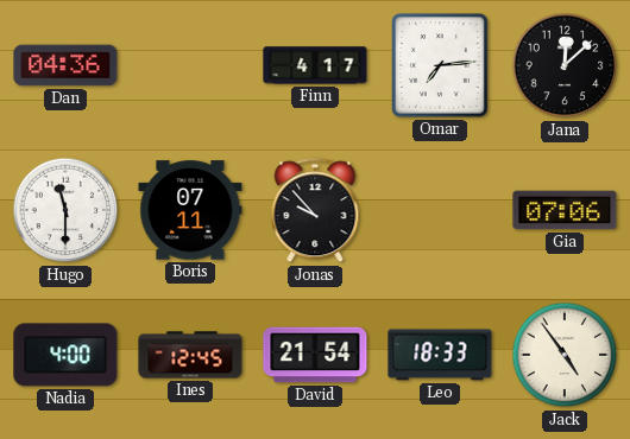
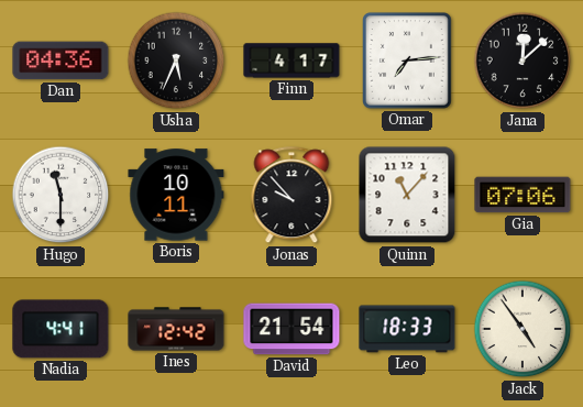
Usha: none -> 5:34
Boris: 07:11 -> 10:11
Quinn: none -> 11:07
Nadia: 4:00 -> 4:41
Ines: 12:45 -> 12:42
